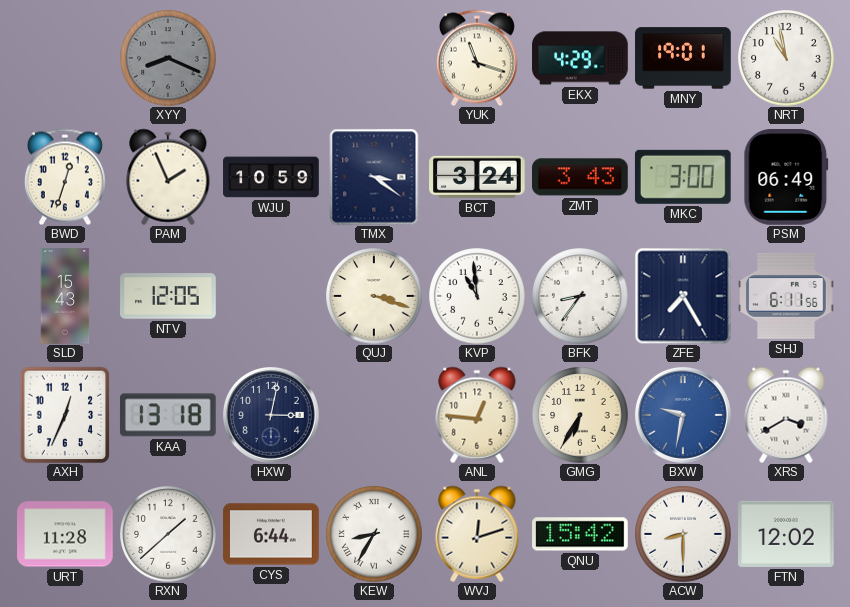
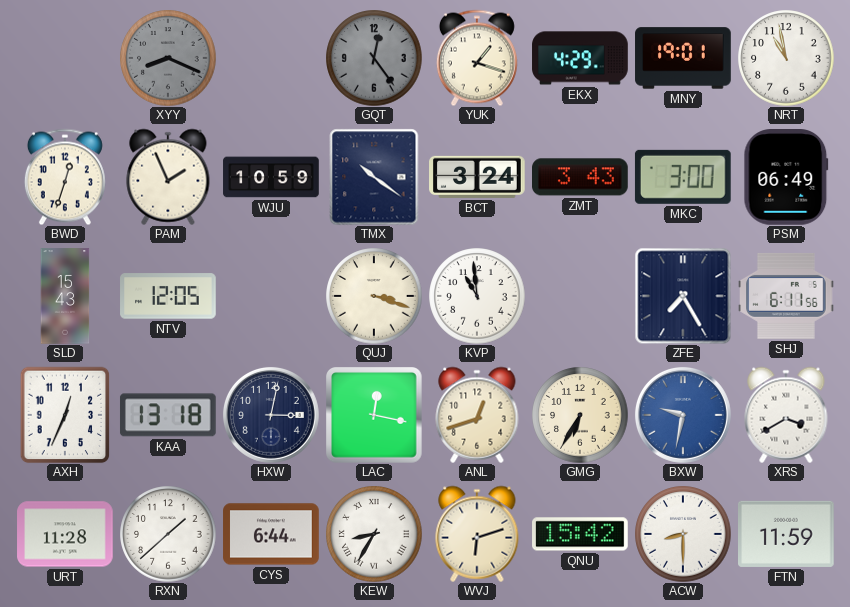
GQT: none -> 12:24
YUK: 11:18 -> 1:18
TMX: 3:21 -> 10:21
BFK: 8:36 -> none
LAC: none -> 12:17
ANL: 12:46 -> 12:42
WVJ: 12:12 -> 6:12
FTN: 12:02 -> 11:59
